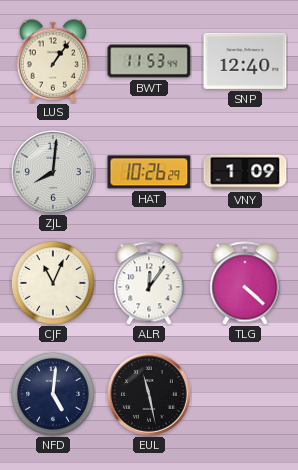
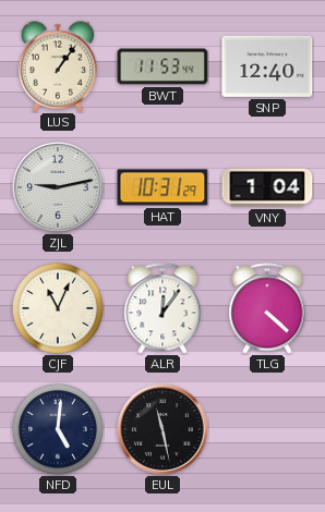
ZJL: 8:01 -> 9:13
HAT: 10:26 -> 10:31
VNY: 1:09 -> 1:04
